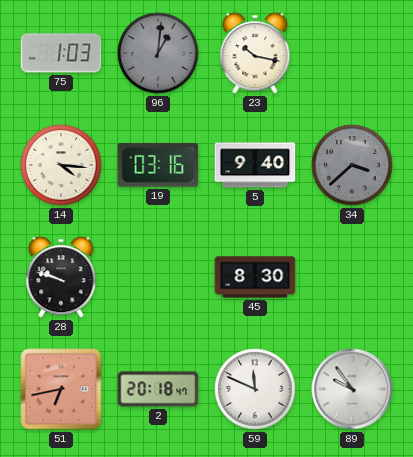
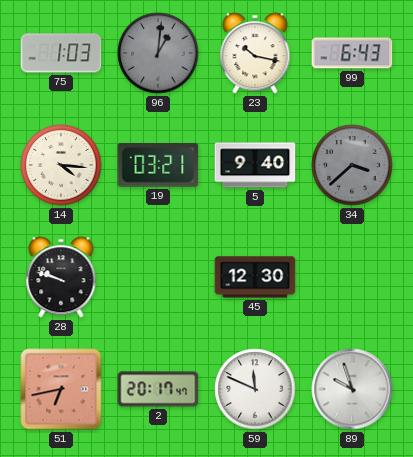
99: none -> 6:43
19: 03:16 -> 03:21
45: 8:30 -> 12:30
2: 20:18 -> 20:17
89: 9:54 -> 9:57
